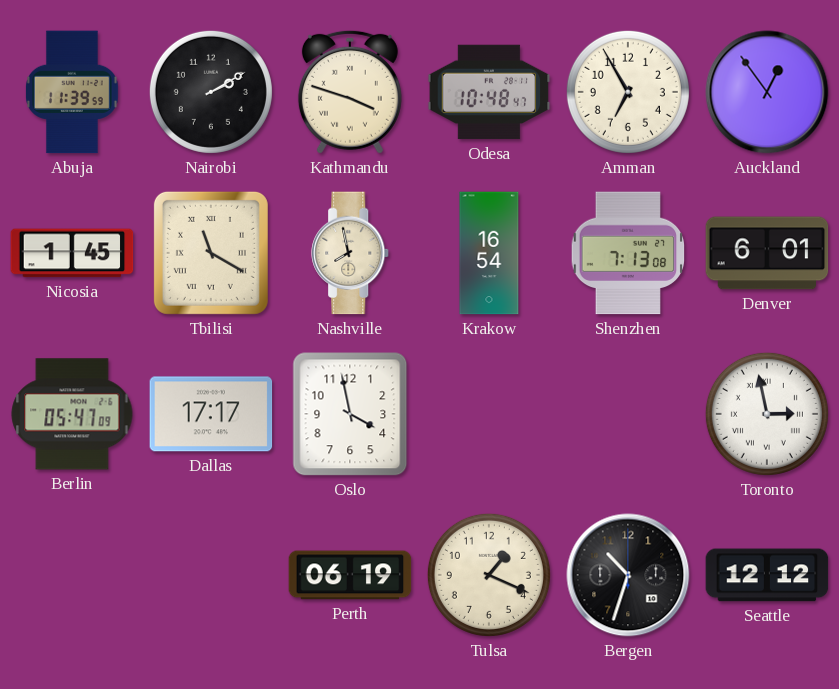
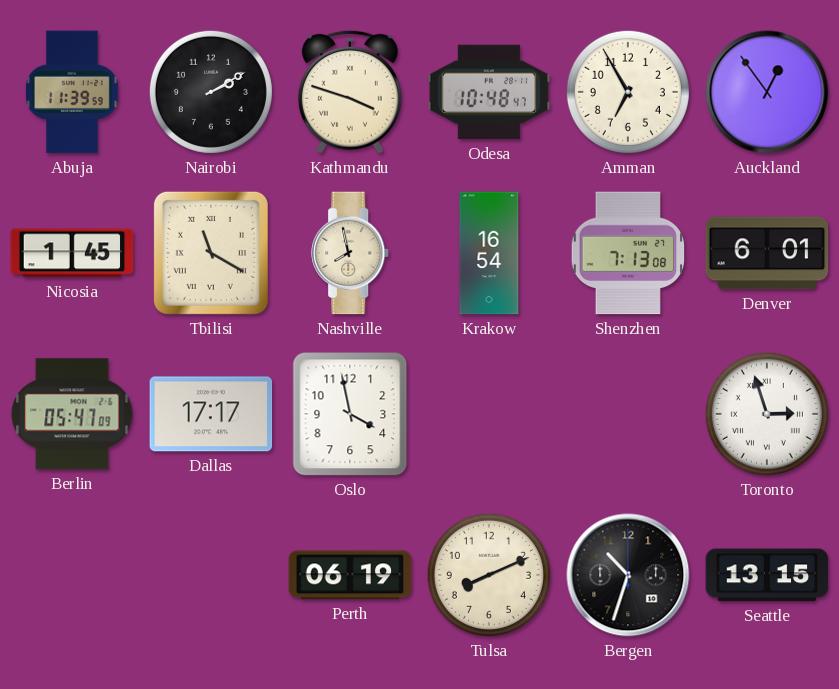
Toronto: 2:58 -> 2:57
Tulsa: 1:19 -> 8:11
Seattle: 12:12 -> 13:15
